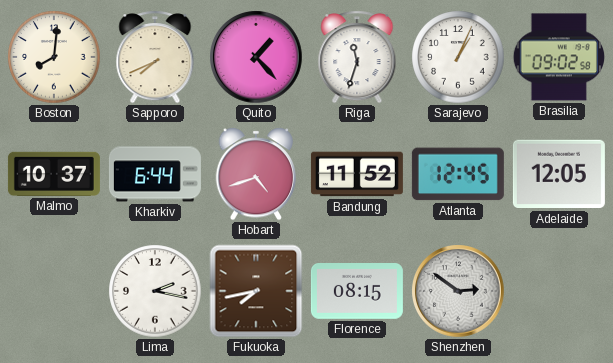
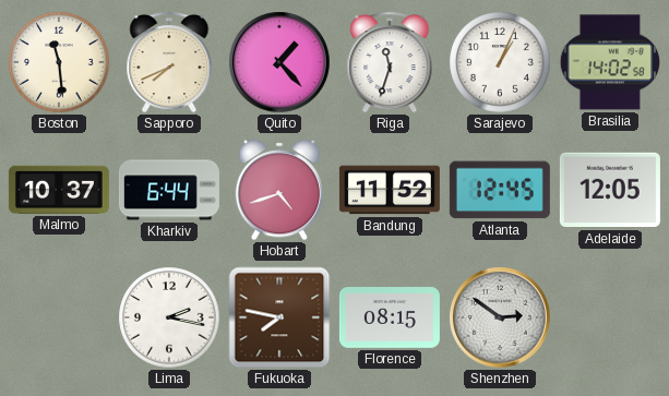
Boston: 8:01 -> 11:29
Brasilia: 09:02 -> 14:02
Fukuoka: 7:43 -> 7:47
